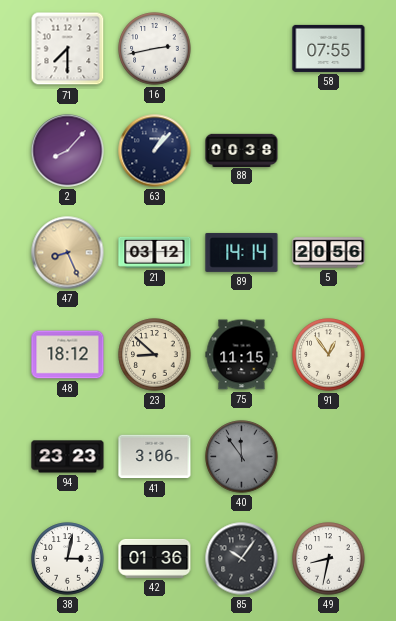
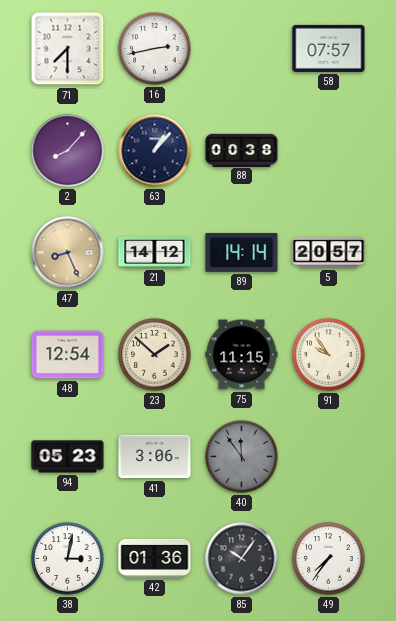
58: 07:55 -> 07:57
21: 03:12 -> 14:12
5: 20:56 -> 20:57
48: 18:12 -> 12:54
23: 8:52 -> 1:52
91: 12:54 -> 9:54
94: 23:23 -> 05:23
49: 8:32 -> 7:36
